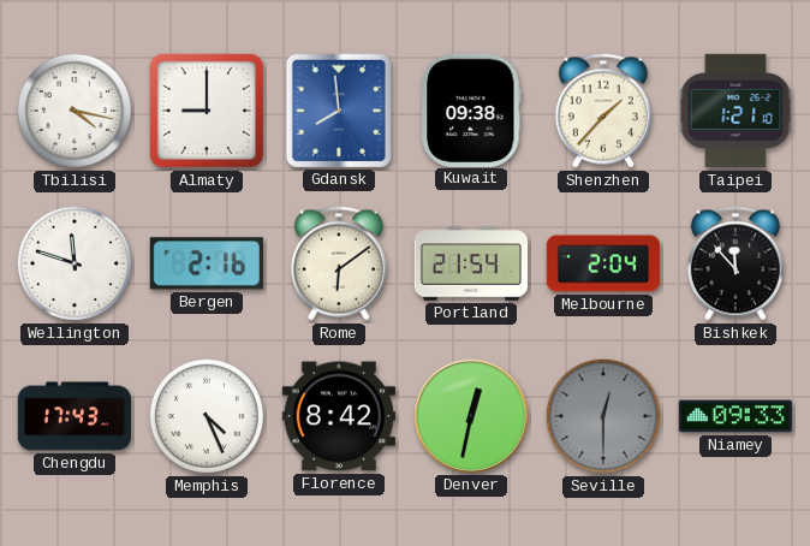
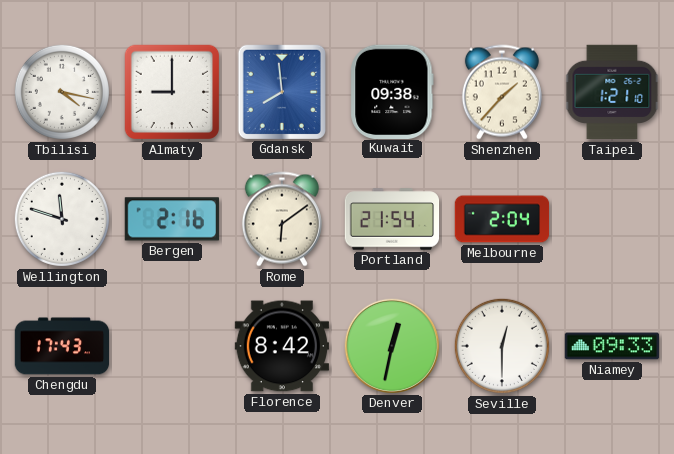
Bishkek: 11:53 -> none
Memphis: 4:26 -> none
Seville dial: grey -> white
